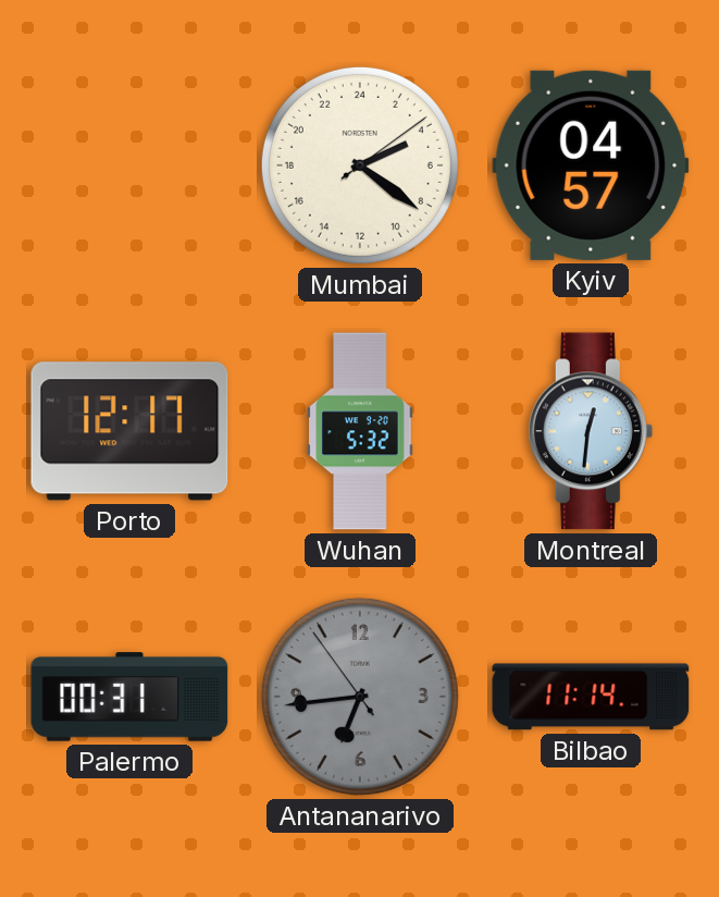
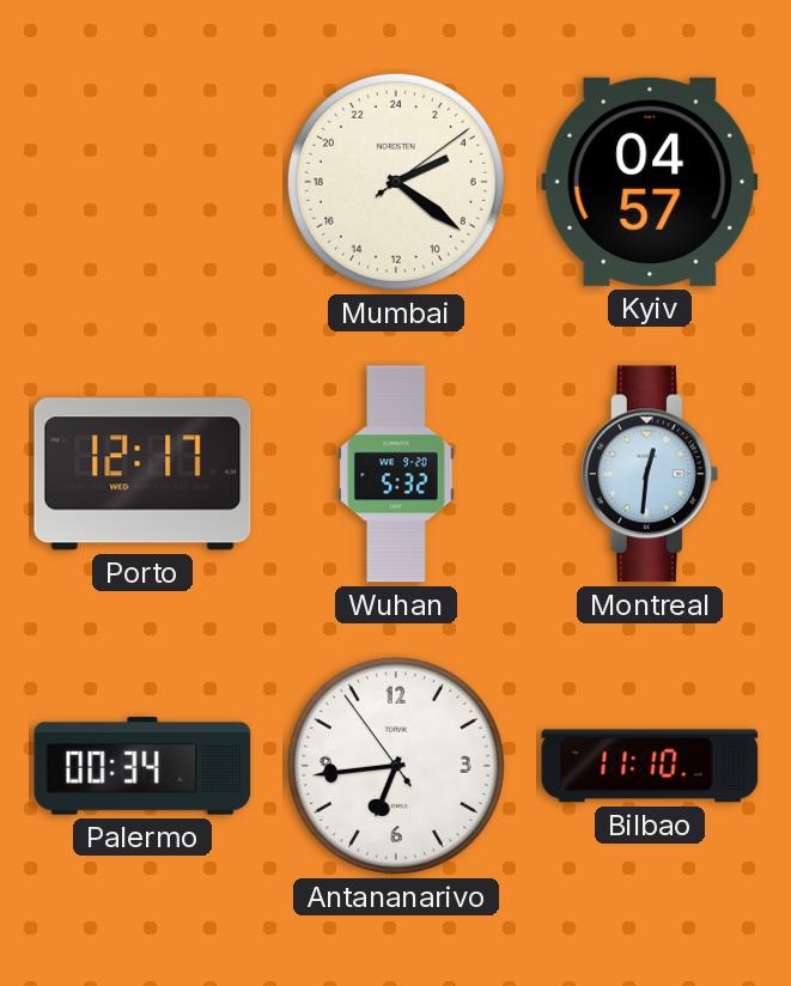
Palermo: 00:31 -> 00:34
Antananarivo dial: grey -> white
Bilbao: 11:14 -> 11:10
